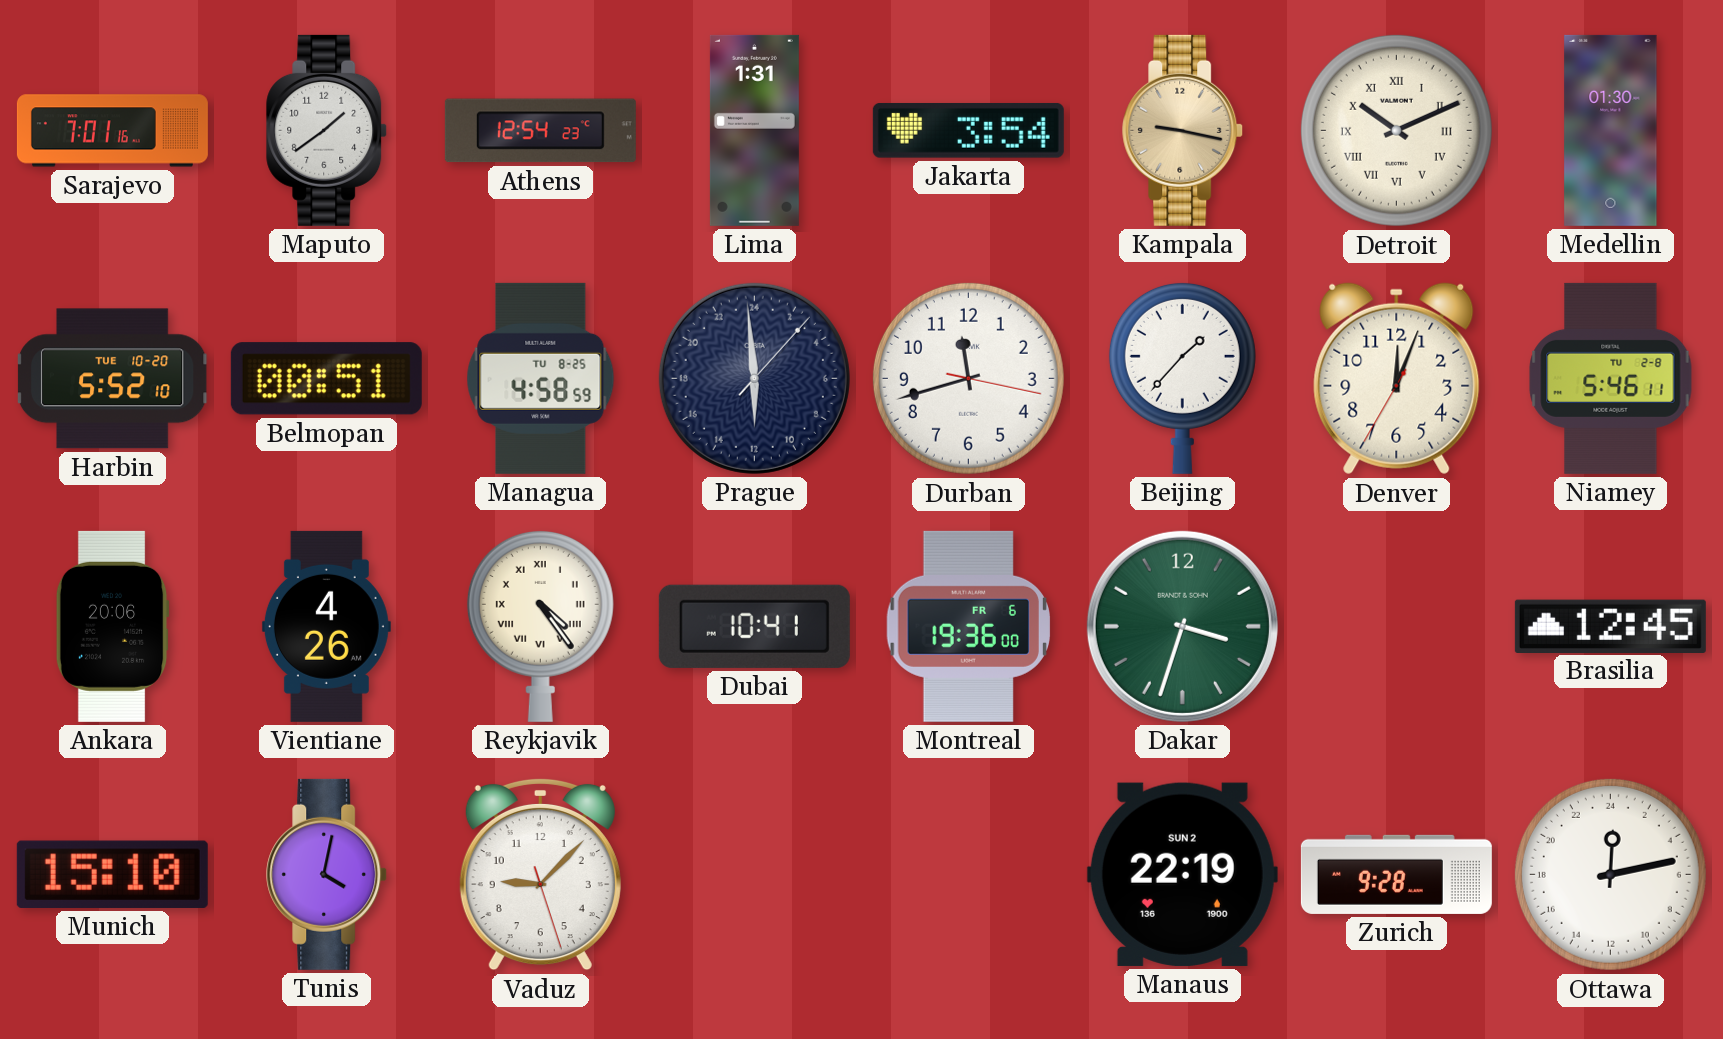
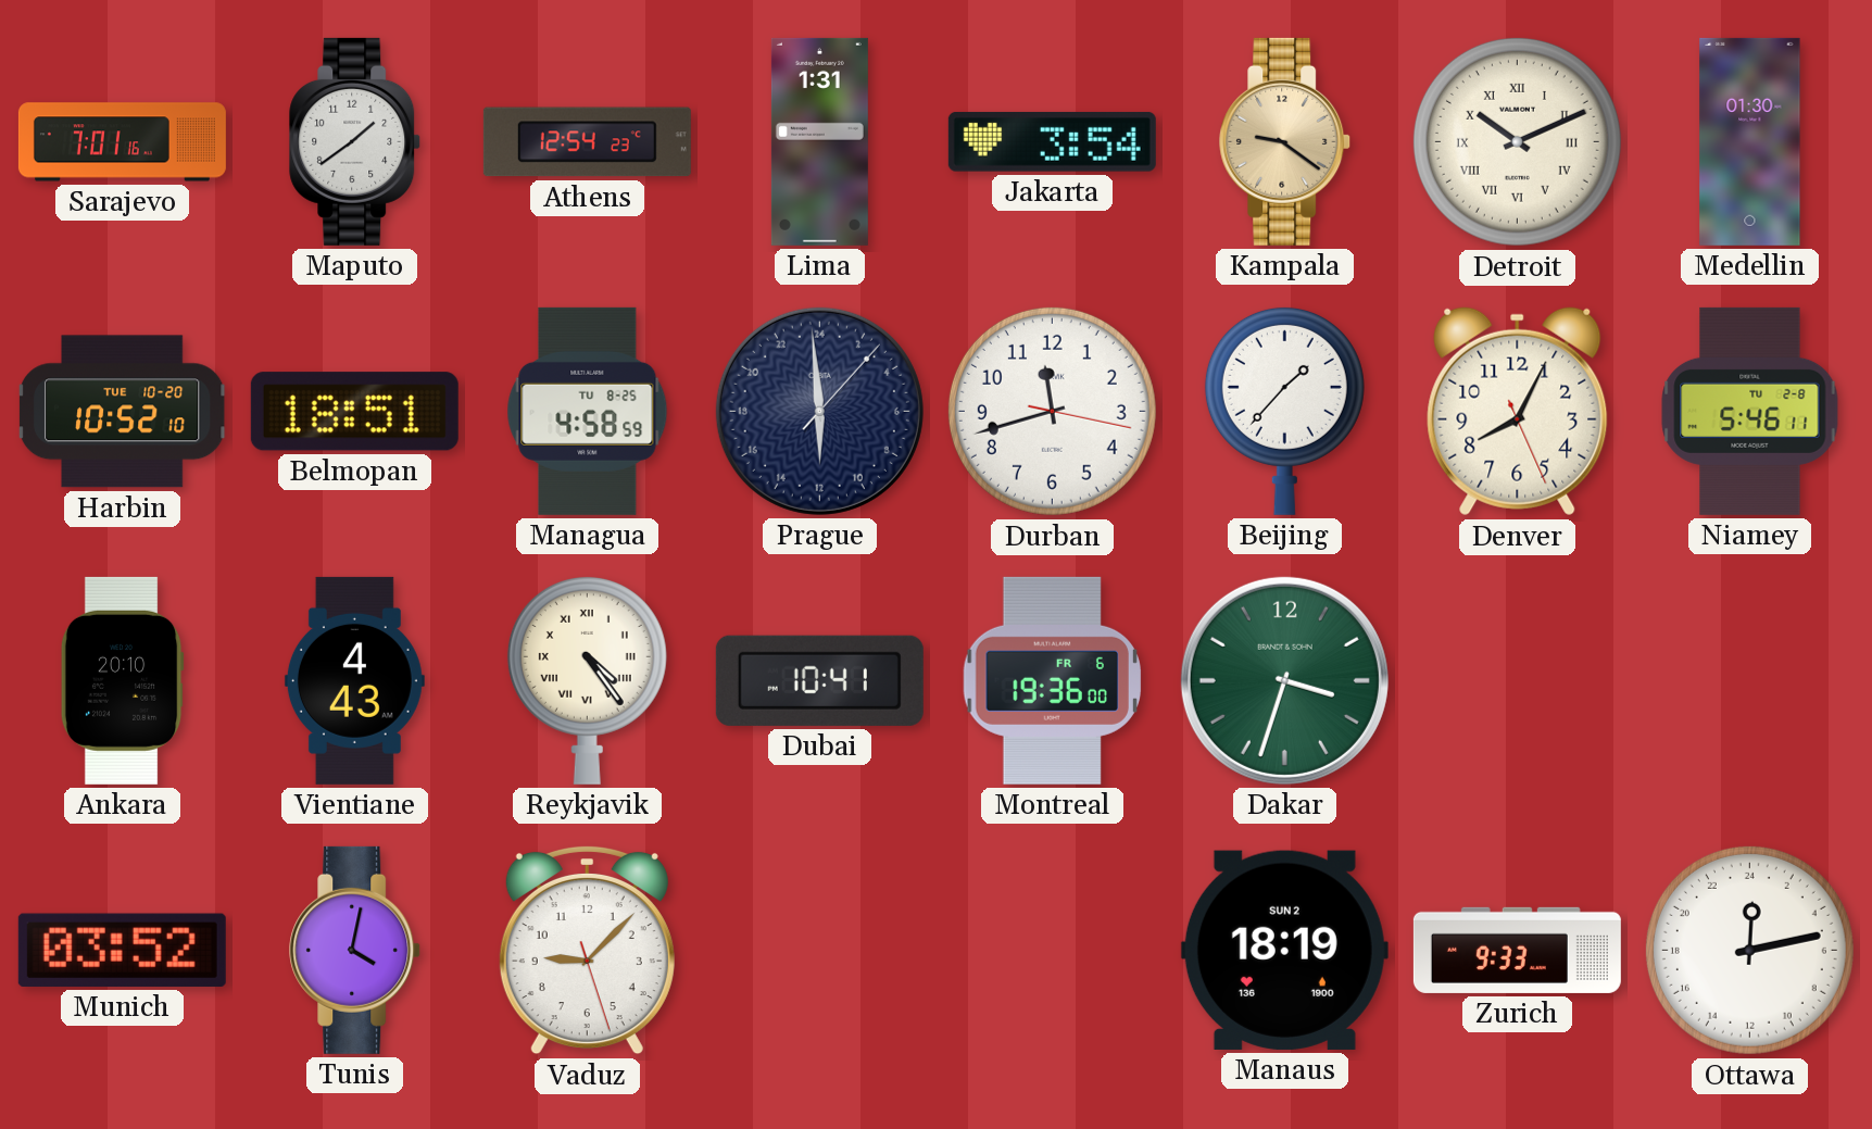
Kampala: 9:17 -> 9:21
Harbin: 5:52 -> 10:52
Belmopan: 00:51 -> 18:51
Denver: 12:03 -> 8:04
Ankara: 20:06 -> 20:10
Vientiane: 4:26 -> 4:43
Brasilia: 12:45 -> none
Munich: 15:10 -> 03:52
Manaus: 22:19 -> 18:19
Zurich: 9:28 -> 9:33
